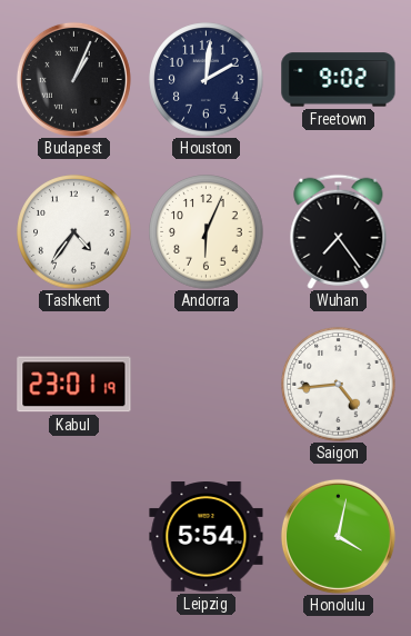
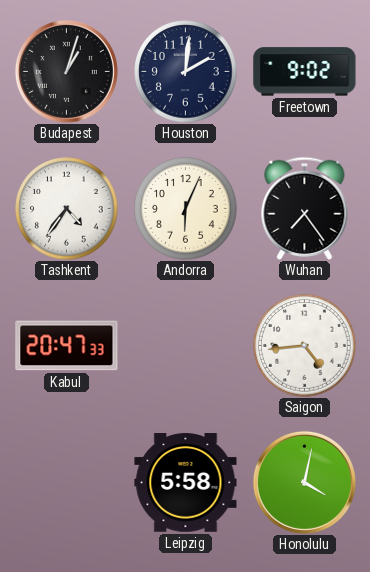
Budapest: 1:04 -> 1:03
Kabul: 23:01 -> 20:47
Leipzig: 5:54 -> 5:58
